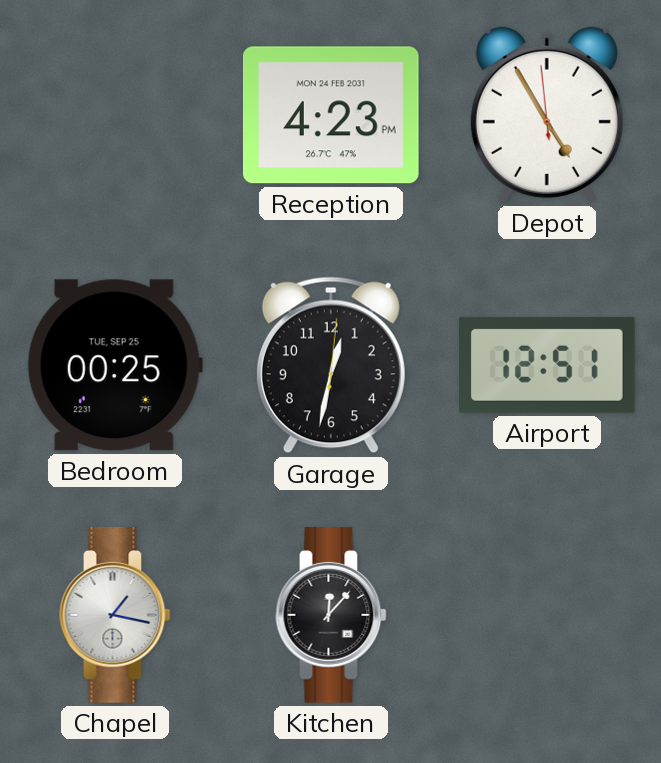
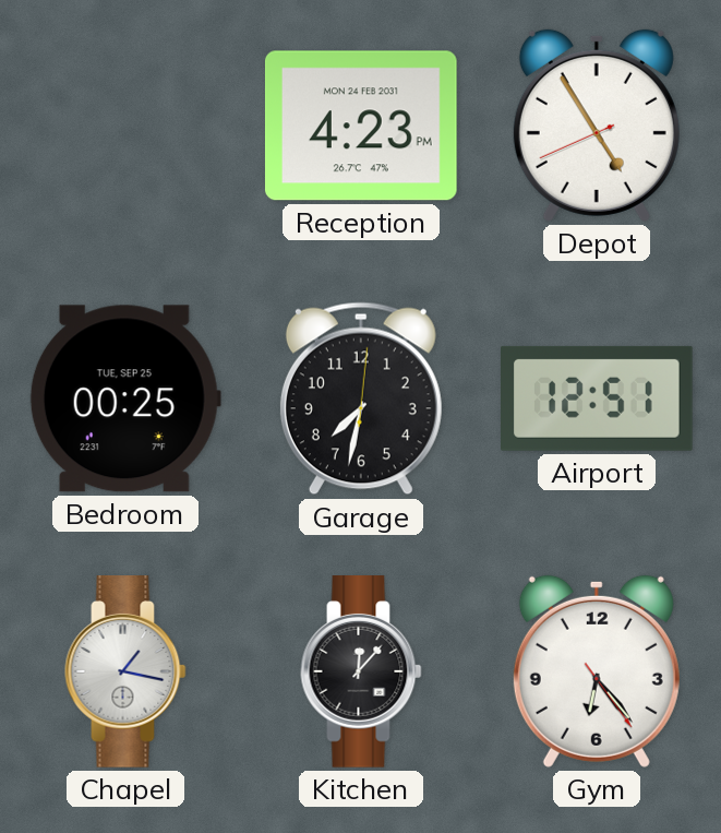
Depot: 4:54:59 -> 4:54:41
Garage: 12:32 -> 7:32
Gym: none -> 6:23
